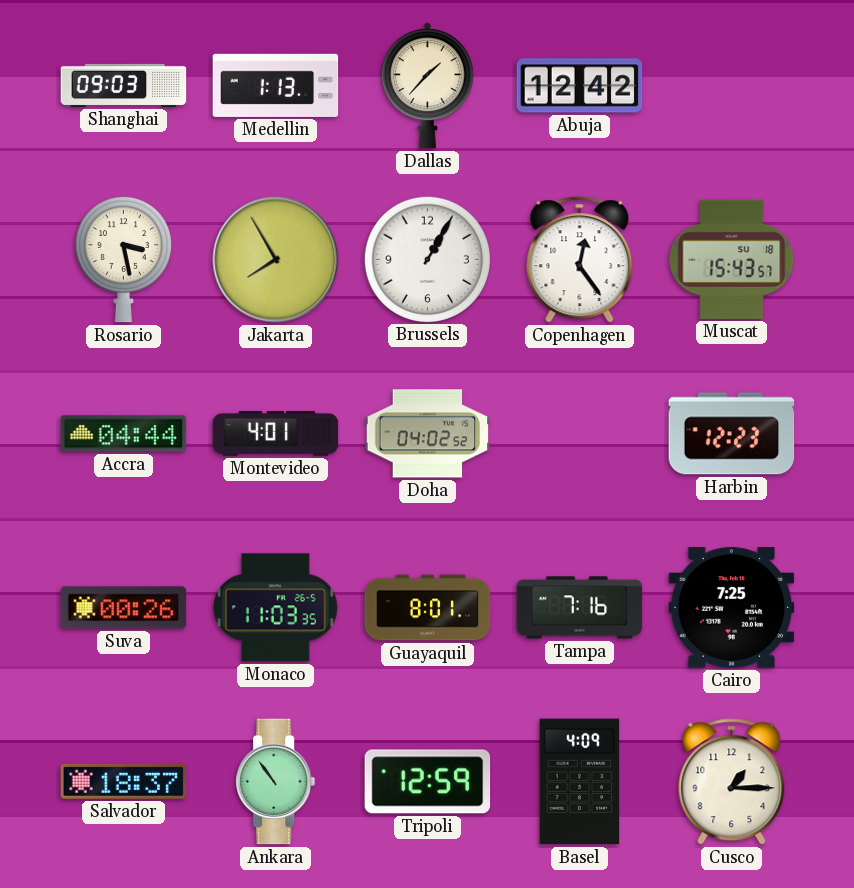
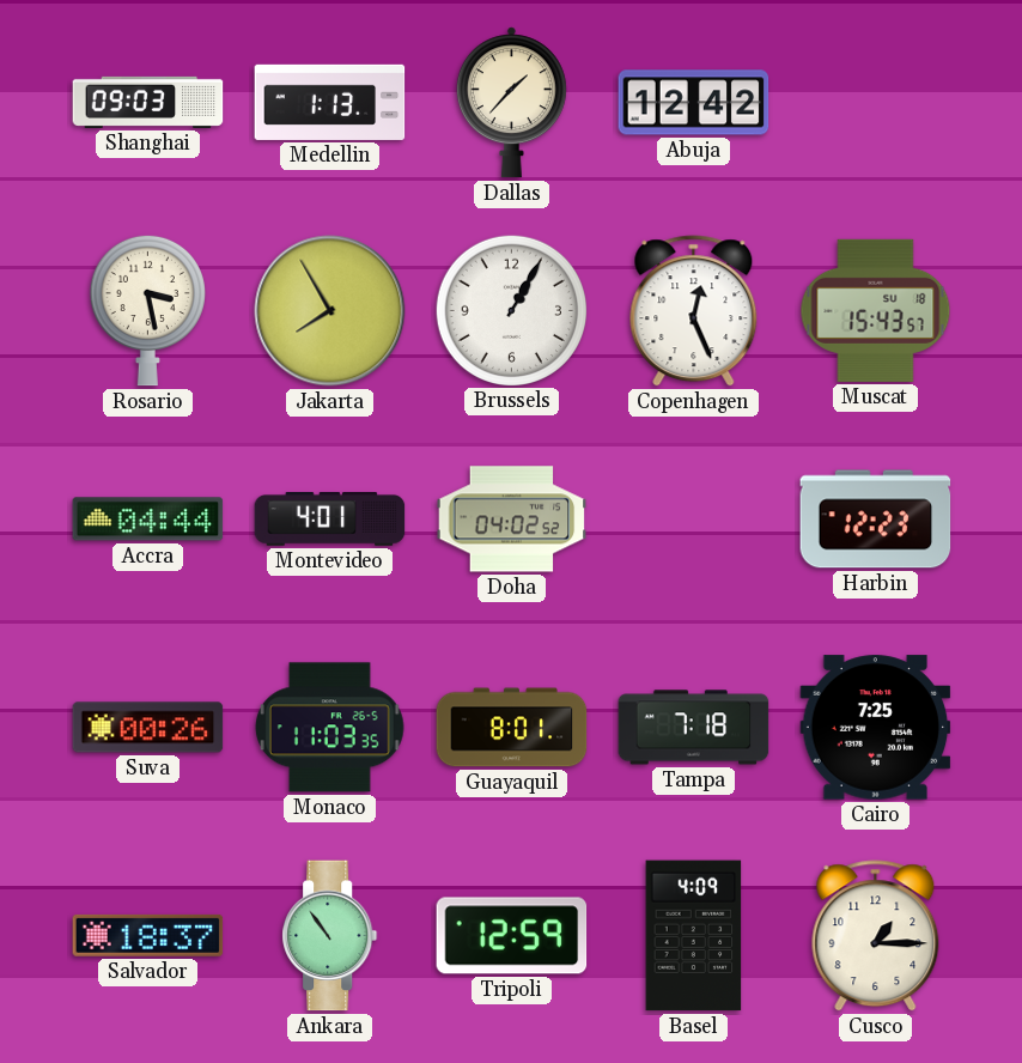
Copenhagen: 12:24 -> 12:26
Tampa: 7:16 -> 7:18
